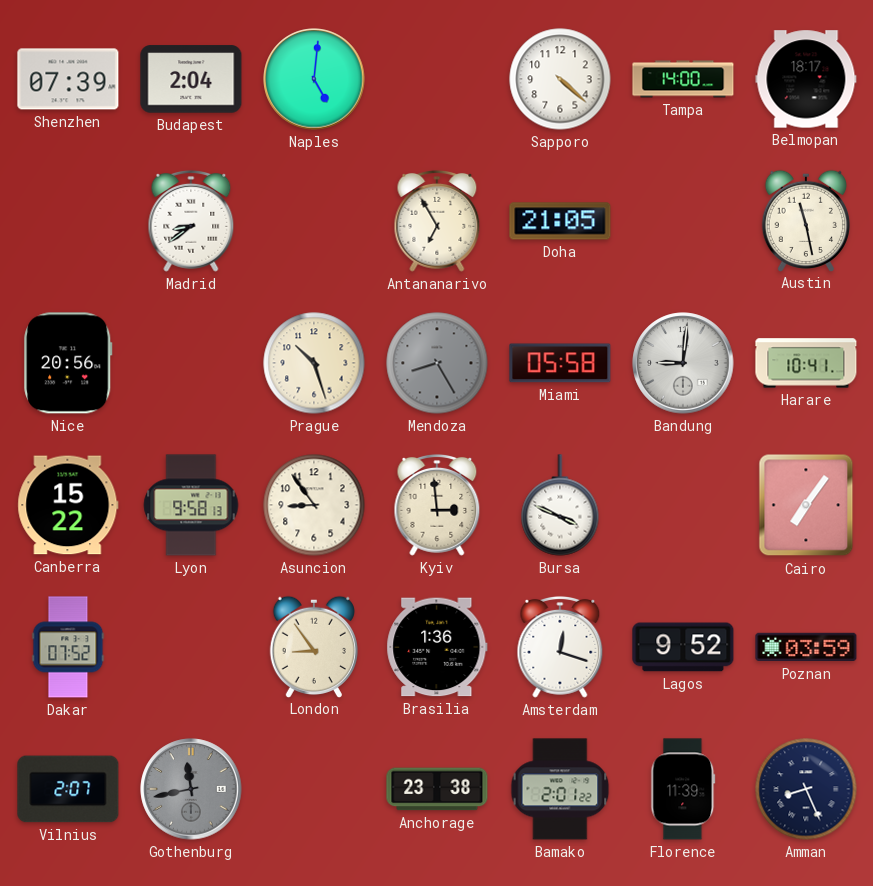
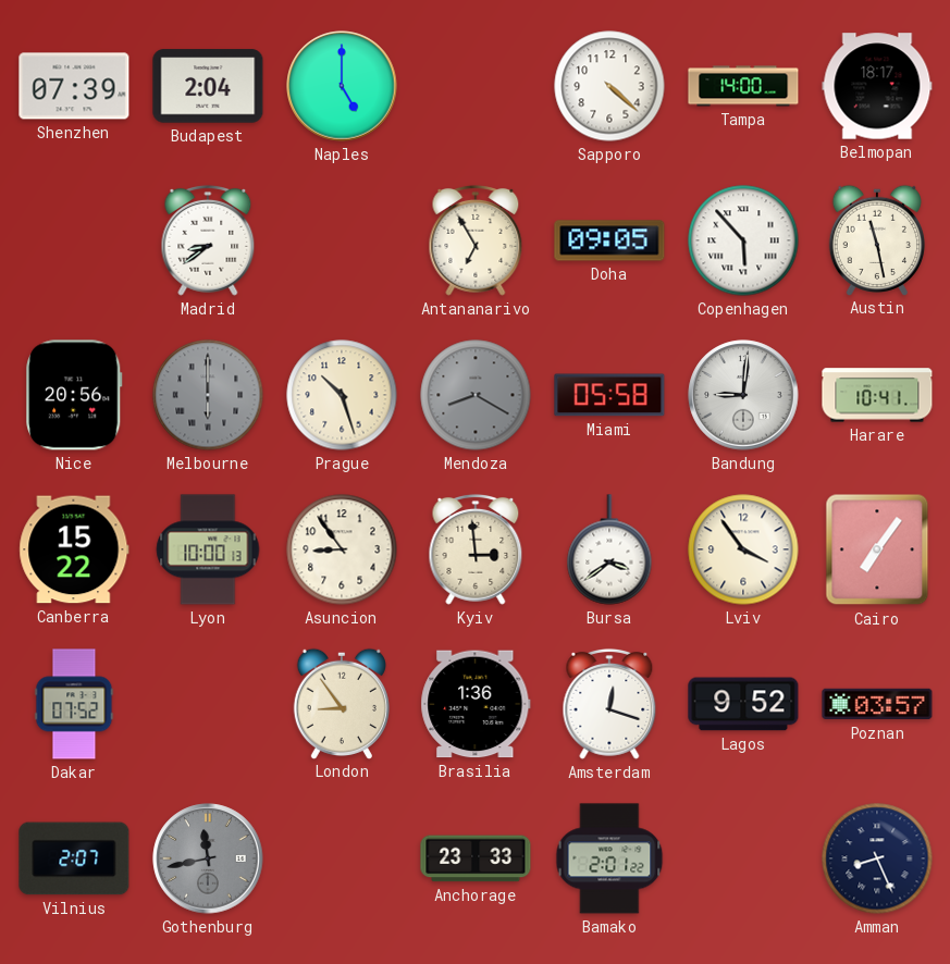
Naples: 5:01 -> 5:00
Doha: 21:05 -> 09:05
Copenhagen: none -> 5:53
Melbourne: none -> 6:00
Mendoza: 8:25 -> 8:20
Lyon: 9:58 -> 10:00
Bursa: 3:49 -> 3:39
Lviv: none -> 3:54
Poznan: 03:59 -> 03:57
Anchorage: 23:38 -> 23:33
Florence: 11:39 -> none
